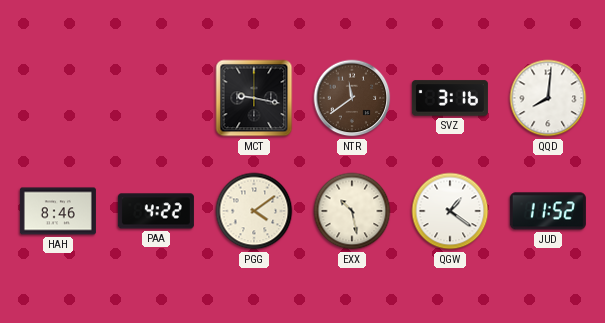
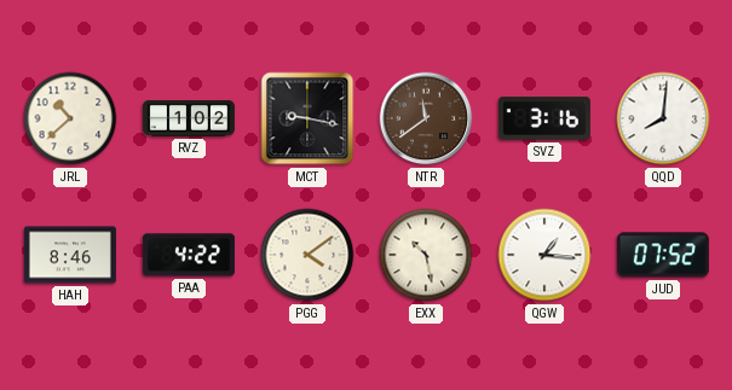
JRL: none -> 10:38
RVZ: none -> 1:02
QGW: 1:21 -> 1:16
JUD: 11:52 -> 07:52
